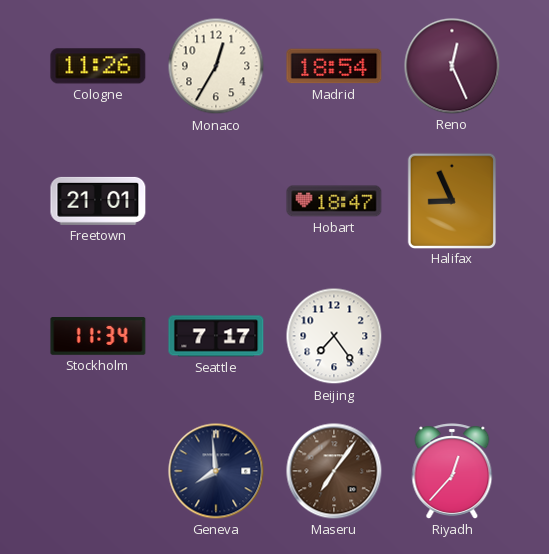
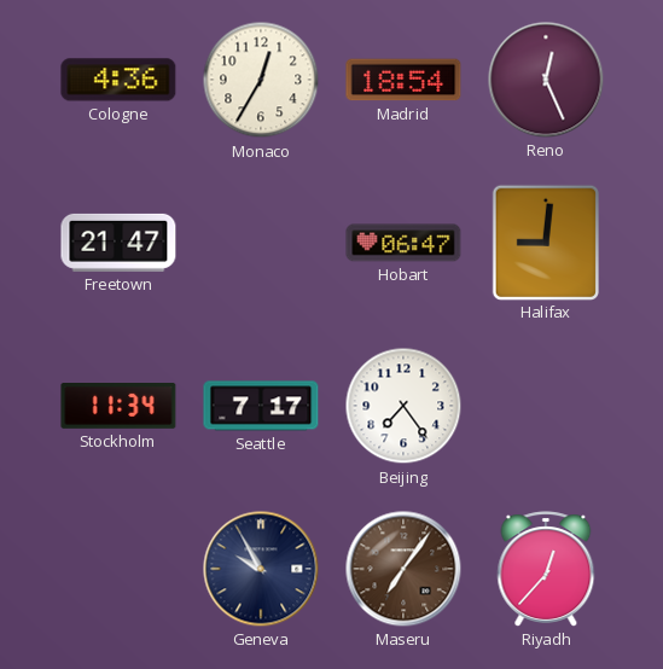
Cologne: 11:26 -> 4:36
Freetown: 21:01 -> 21:47
Hobart: 18:47 -> 06:47
Halifax: 8:56 -> 9:01
Geneva: 7:59 -> 9:55
